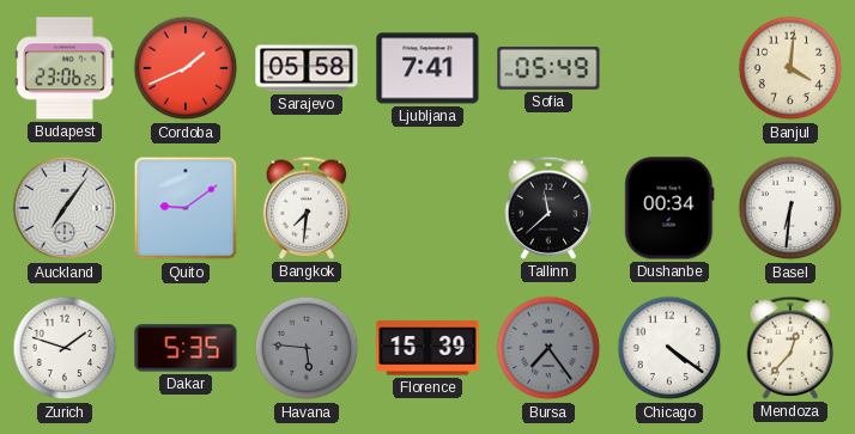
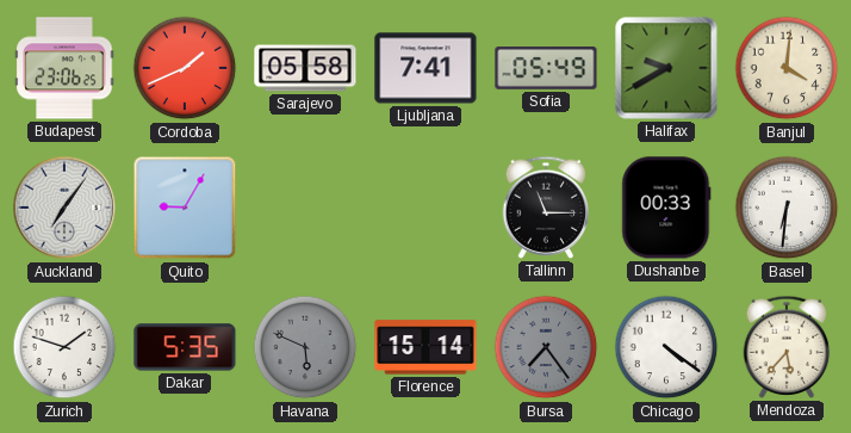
Halifax: none -> 9:40
Quito: 9:09 -> 9:05
Bangkok: 7:31 -> none
Tallinn: 11:38 -> 11:15
Dushanbe: 00:34 -> 00:33
Havana: 5:46 -> 5:49
Florence: 15:39 -> 15:14
Mendoza: 12:37 -> 5:37
